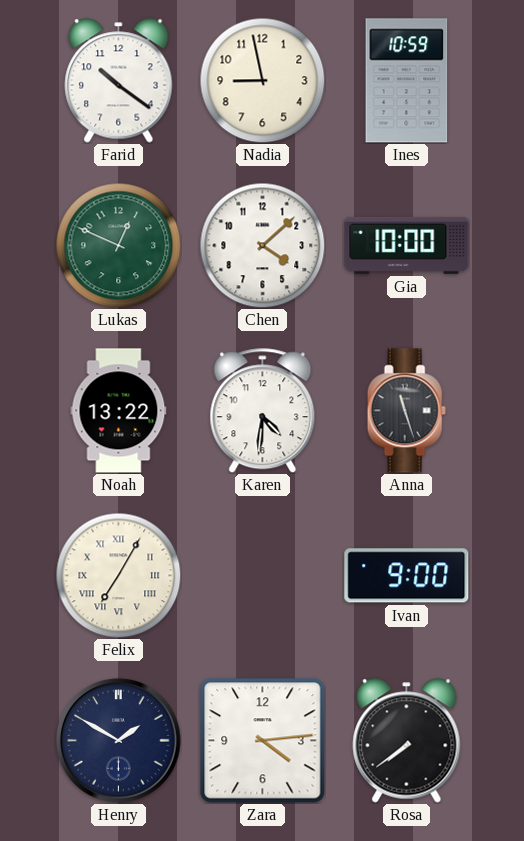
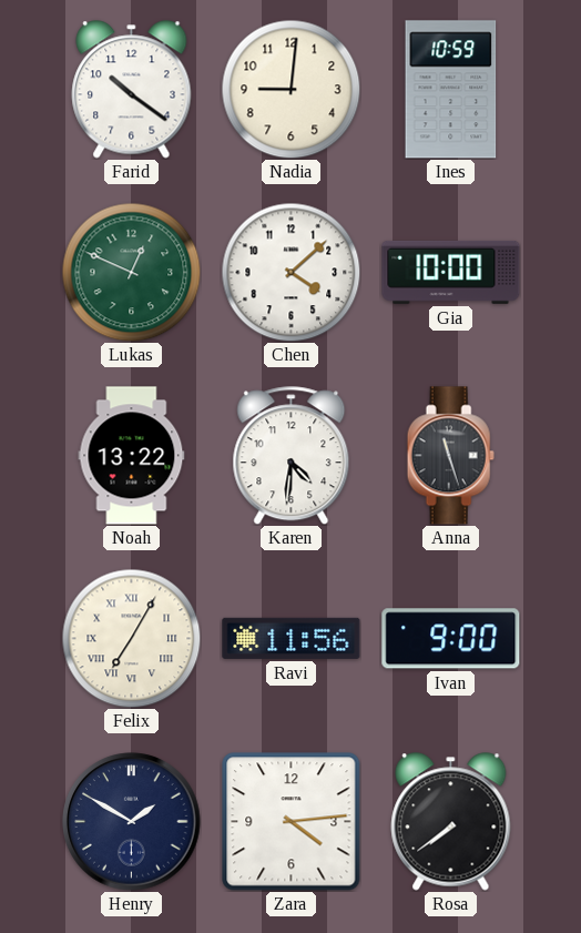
Nadia: 8:58 -> 9:01
Ravi: none -> 11:56
